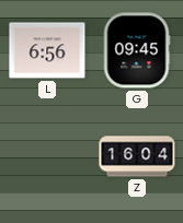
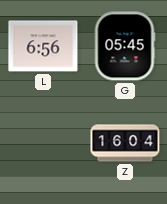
G: 09:45 -> 05:45
